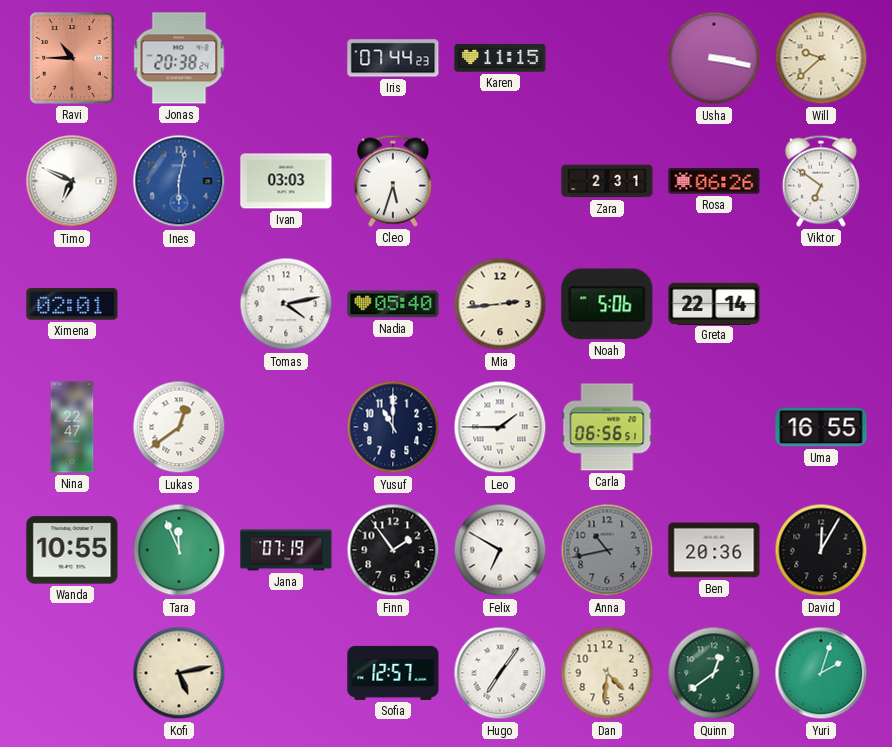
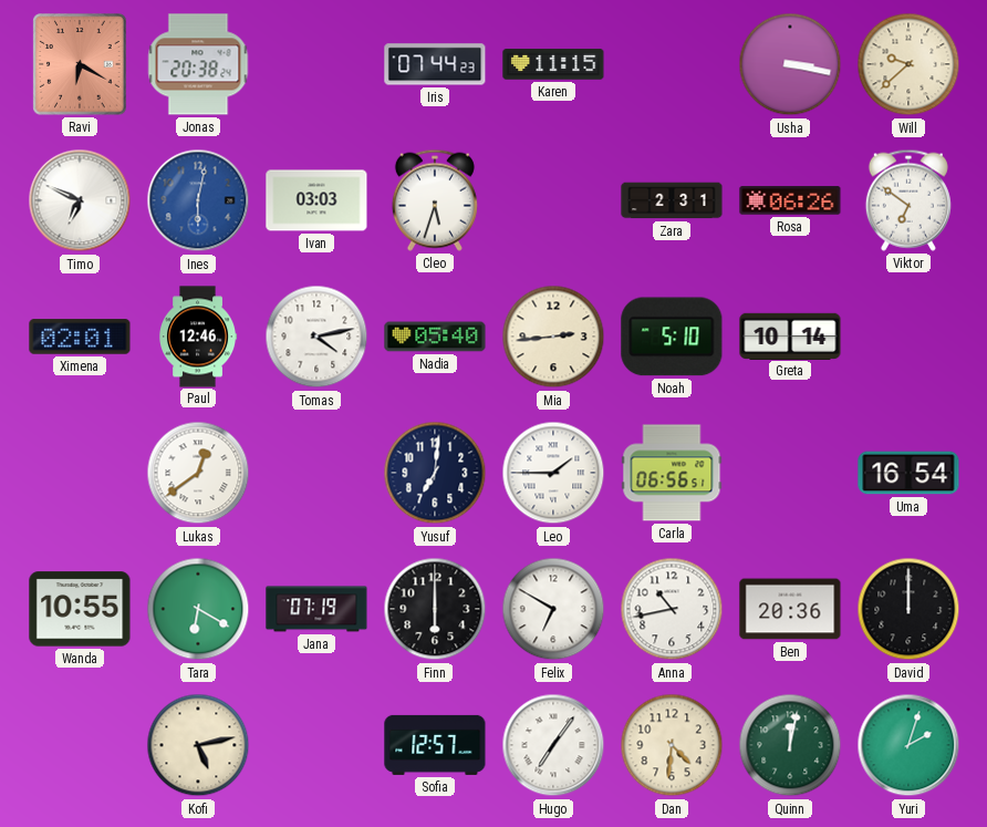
Ravi: 10:45 -> 6:20
Paul: none -> 12:46
Noah: 5:06 -> 5:10
Greta: 22:14 -> 10:14
Nina: 22:47 -> none
Yusuf: 11:00 -> 7:01
Uma: 16:55 -> 16:54
Tara: 11:56 -> 6:20
Finn: 1:54 -> 6:00
Anna dial: grey -> white
David: 12:05 -> 12:00
Quinn: 12:39 -> 12:02
